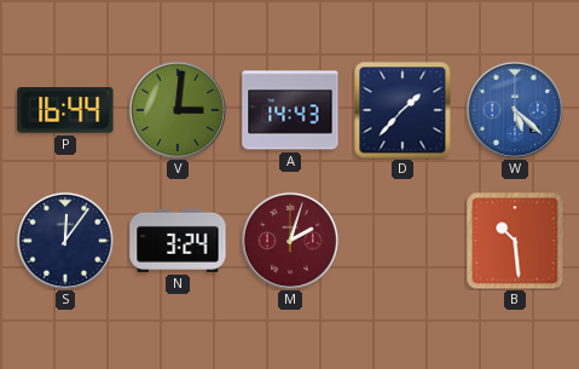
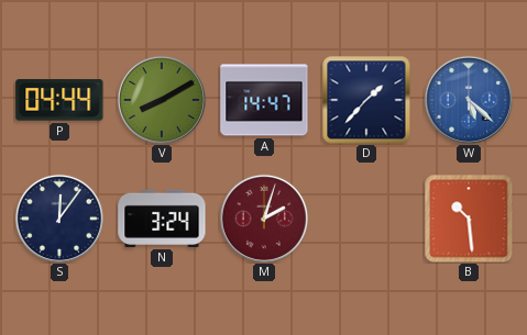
P: 16:44 -> 04:44
V: 3:01 -> 8:10
A: 14:43 -> 14:47
